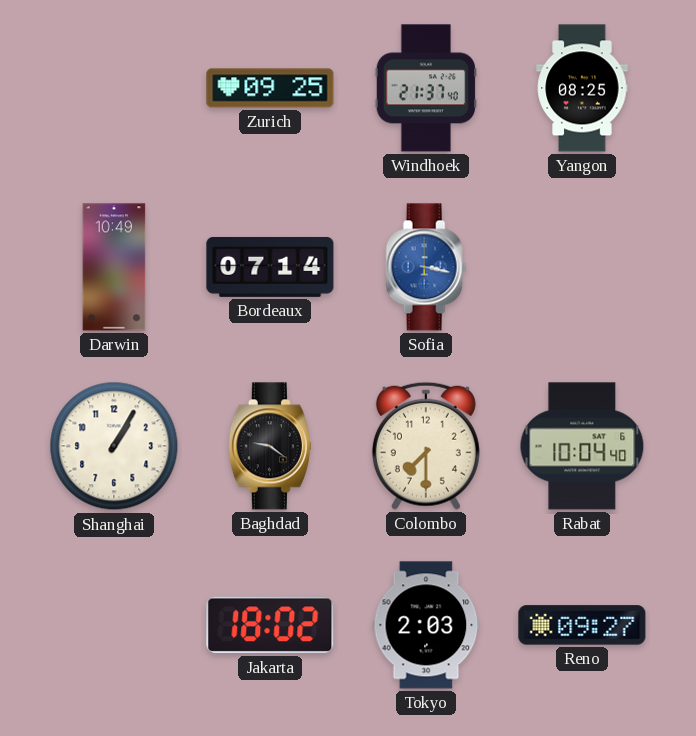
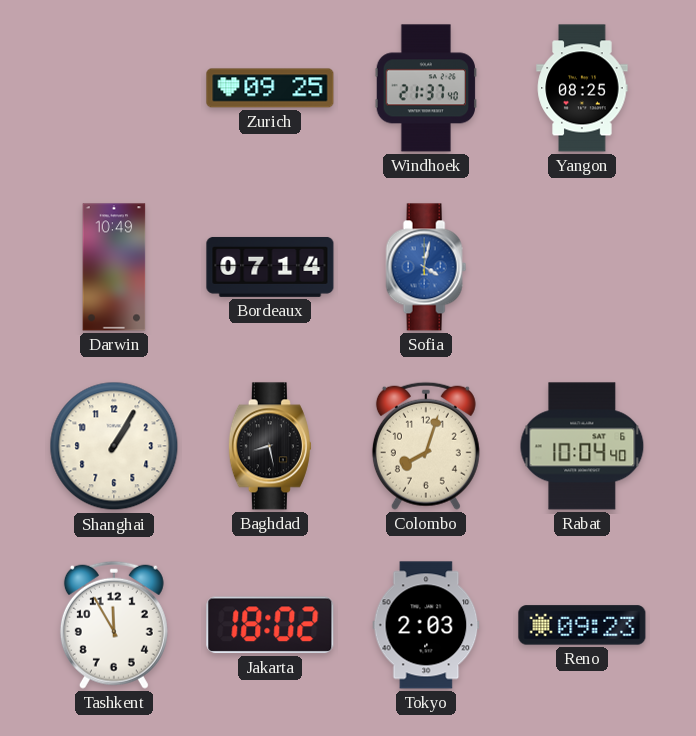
Sofia: 3:17 -> 4:02
Baghdad: 9:21 -> 8:28
Colombo: 7:30 -> 8:03
Tashkent: none -> 11:55
Reno: 09:27 -> 09:23
